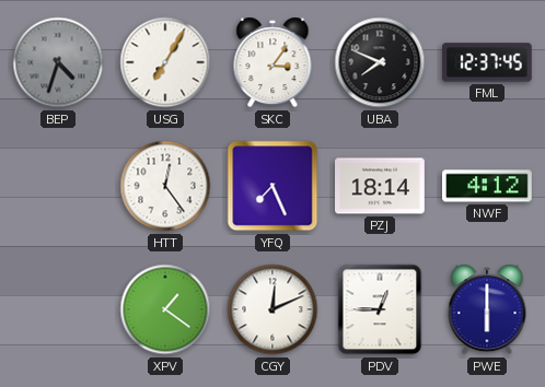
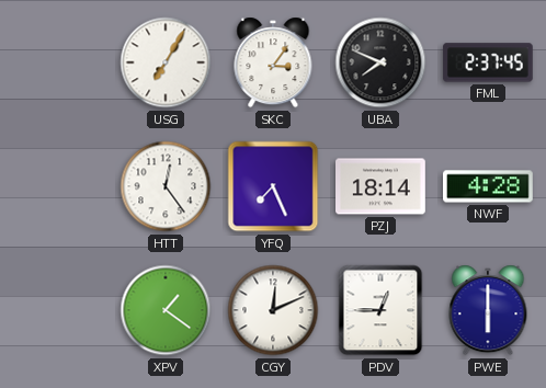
BEP: 4:33 -> none
FML: 12:37 -> 2:37
NWF: 4:12 -> 4:28
